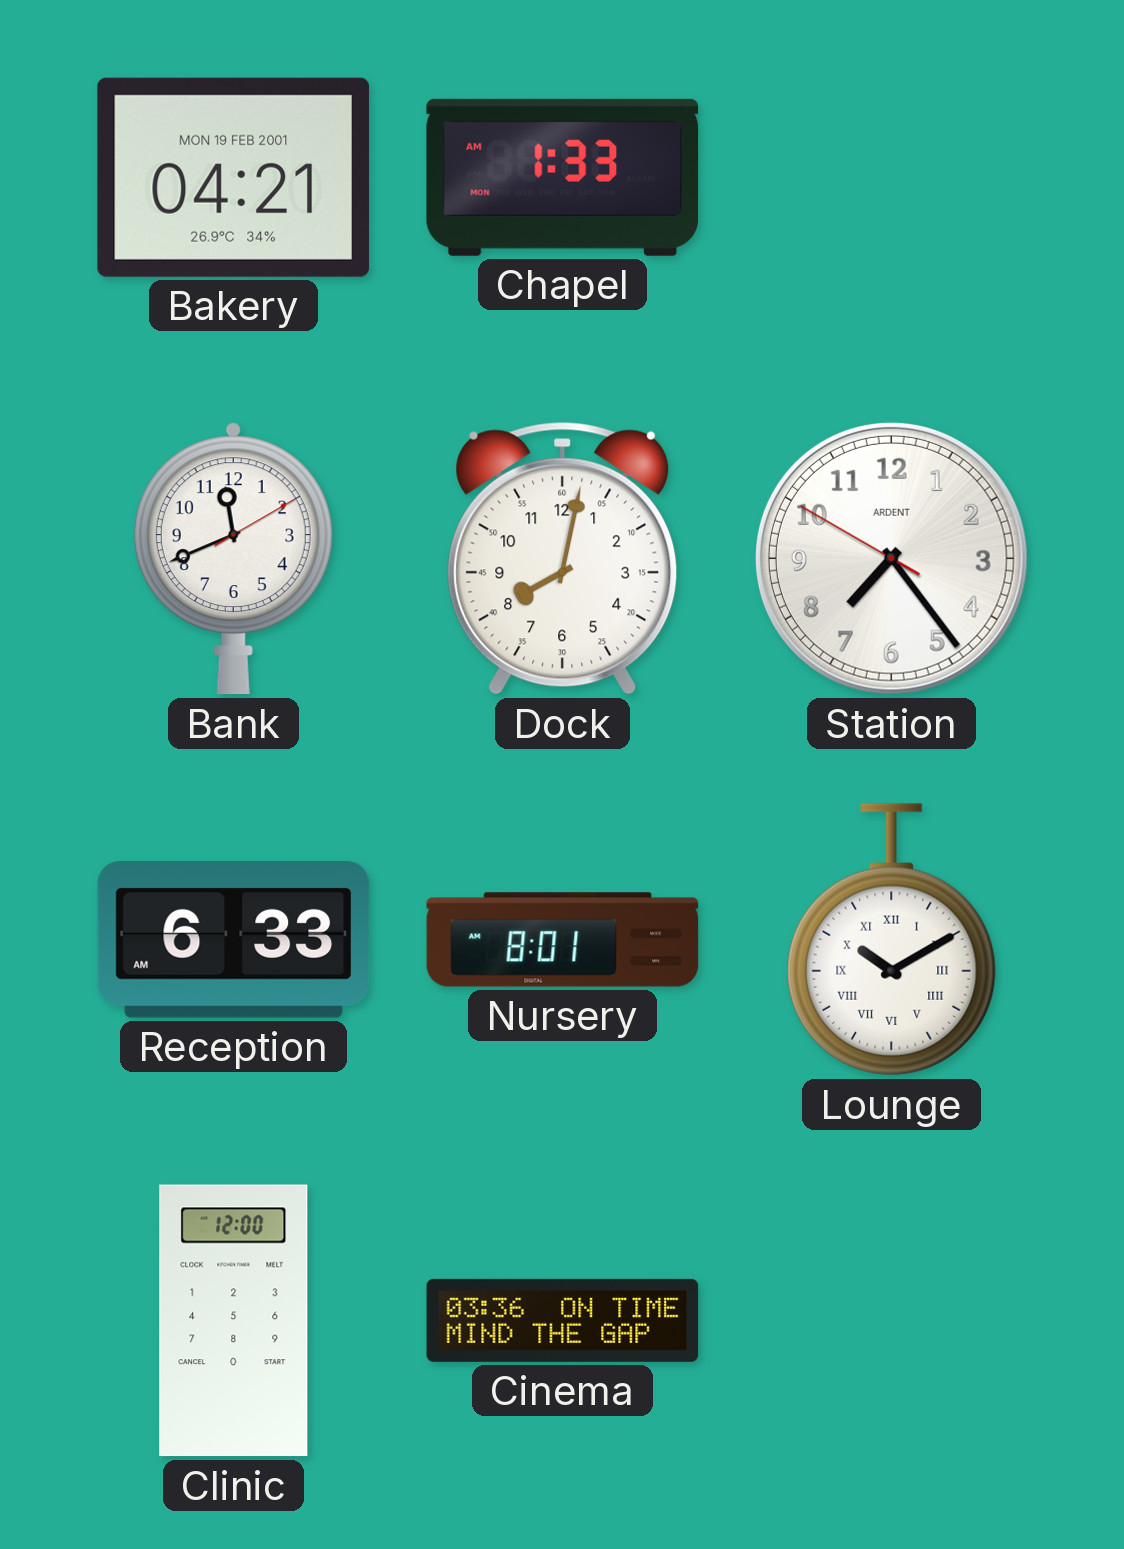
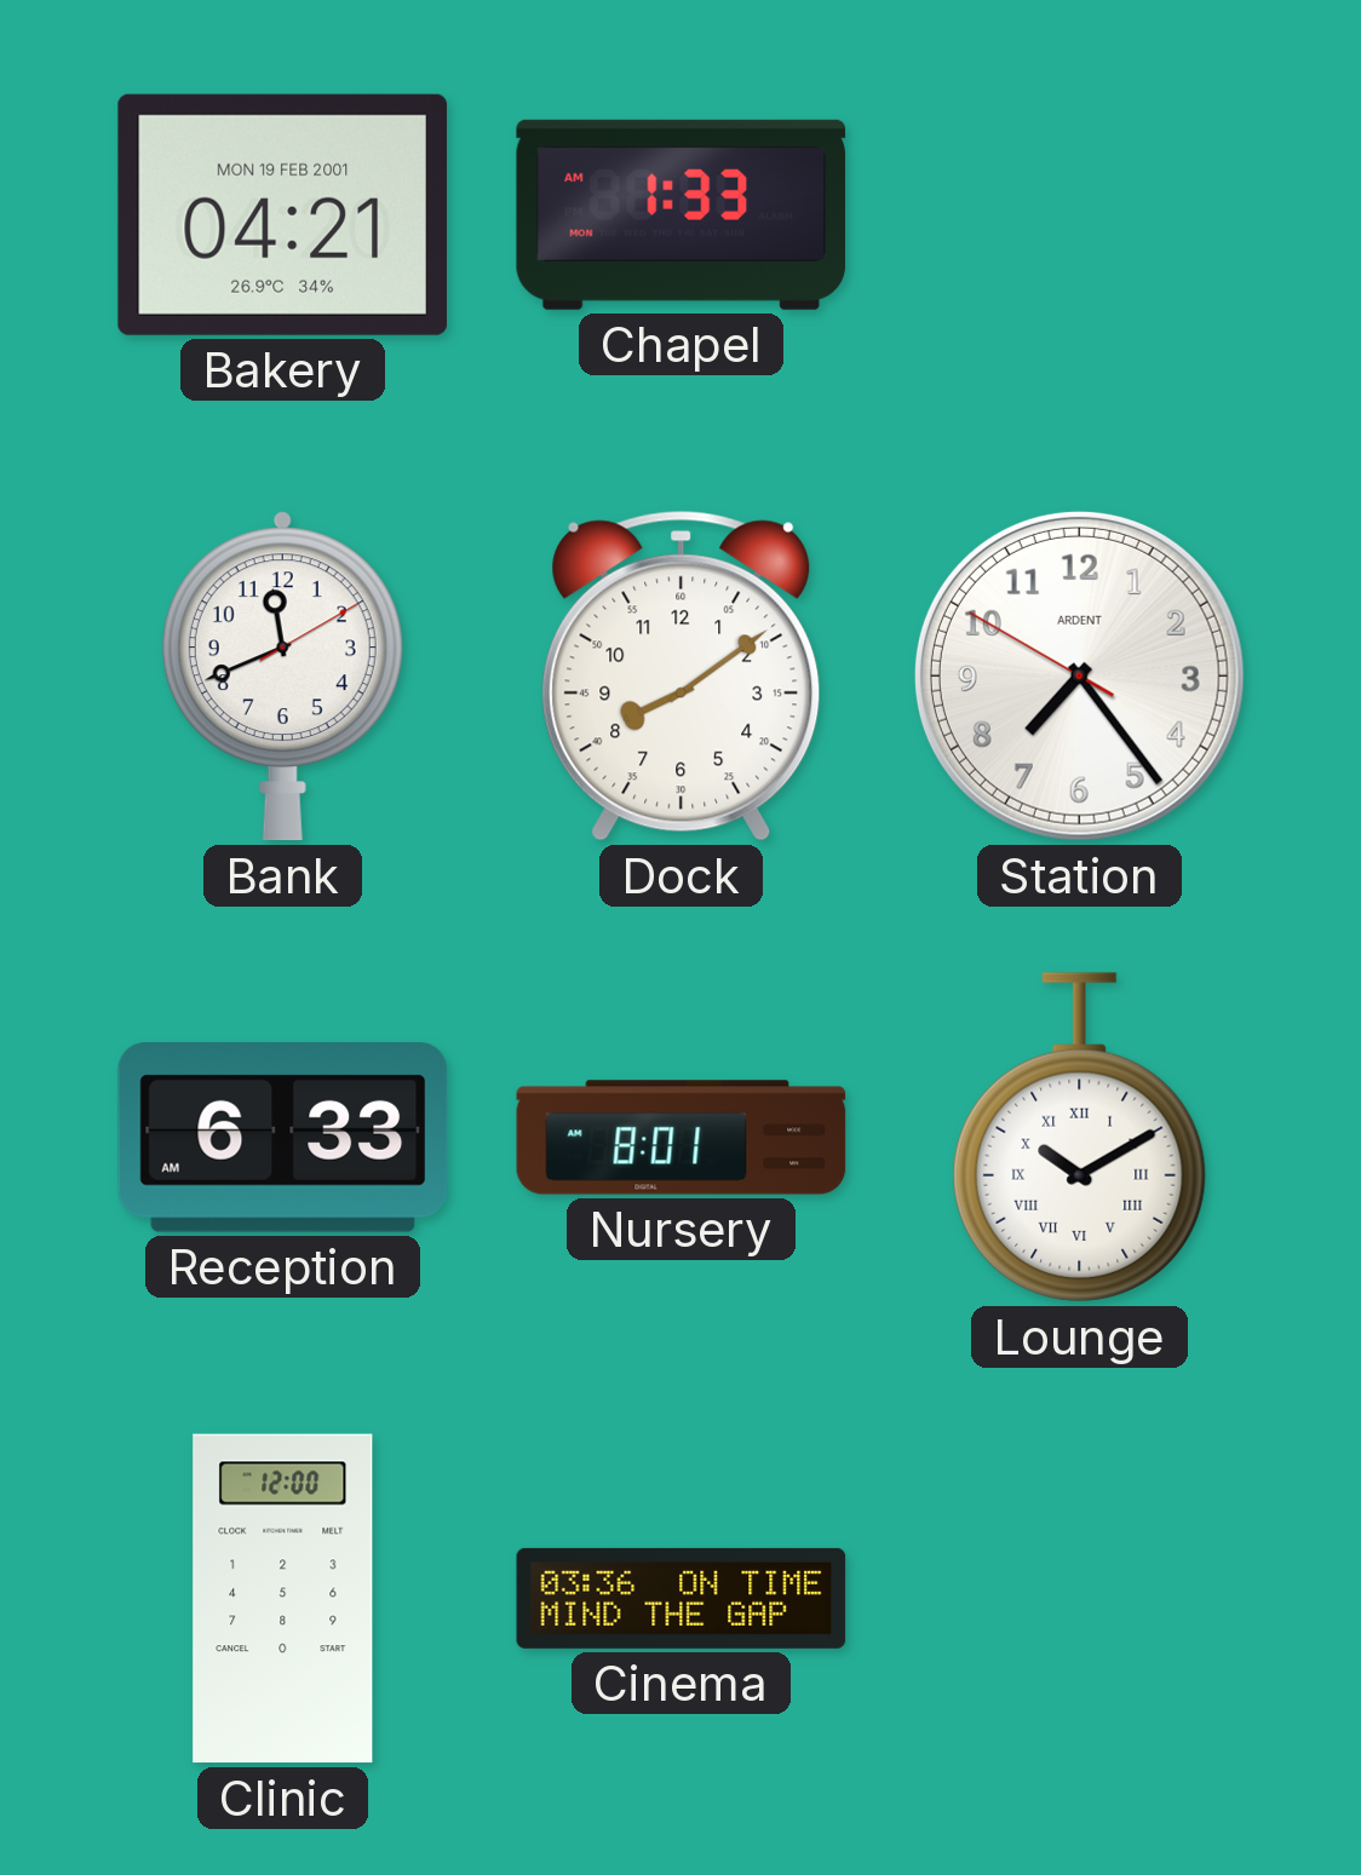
Dock: 8:02 -> 8:09
